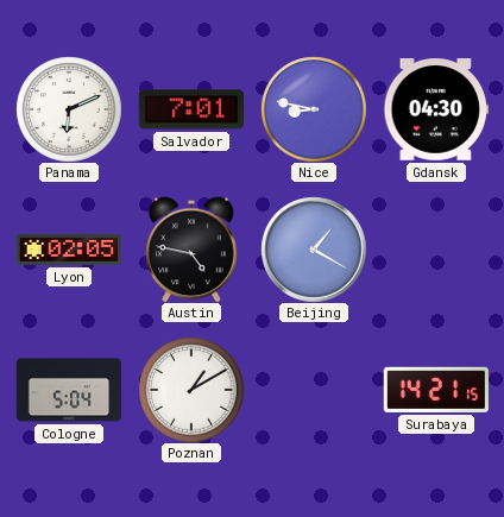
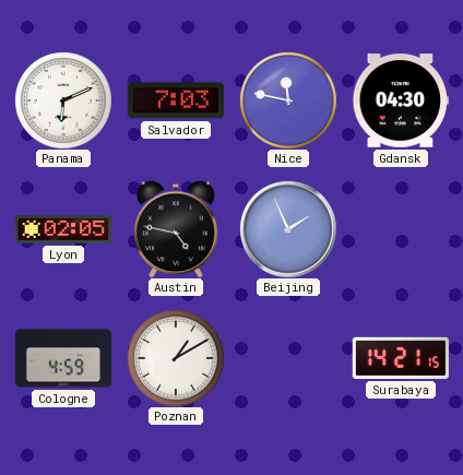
Salvador: 7:01 -> 7:03
Nice: 8:47 -> 11:47
Beijing: 1:20 -> 1:56
Cologne: 5:04 -> 4:59
